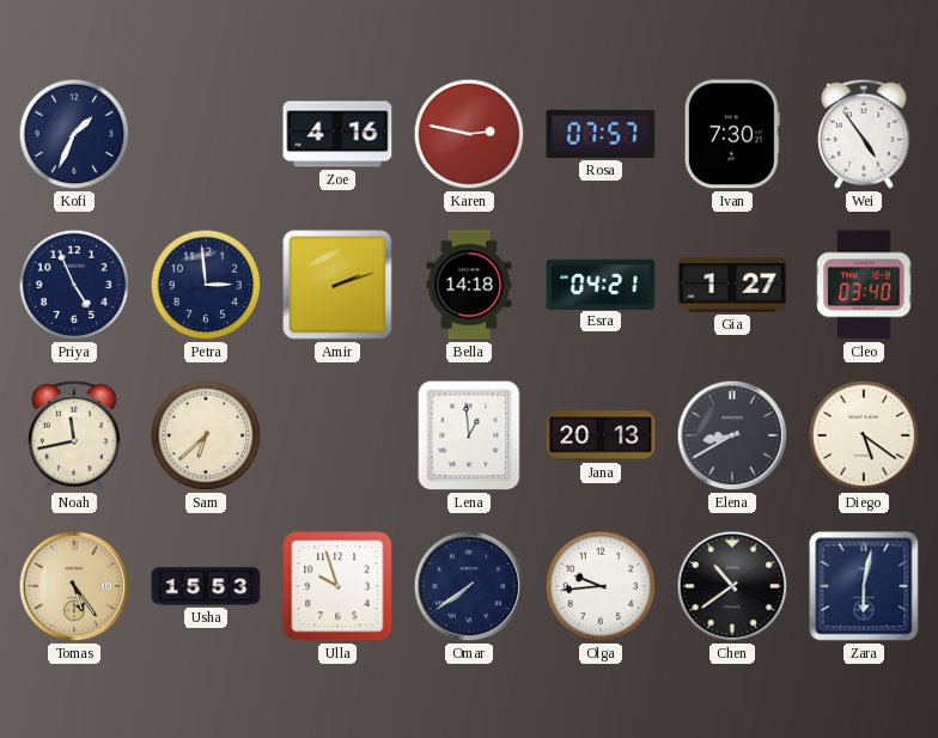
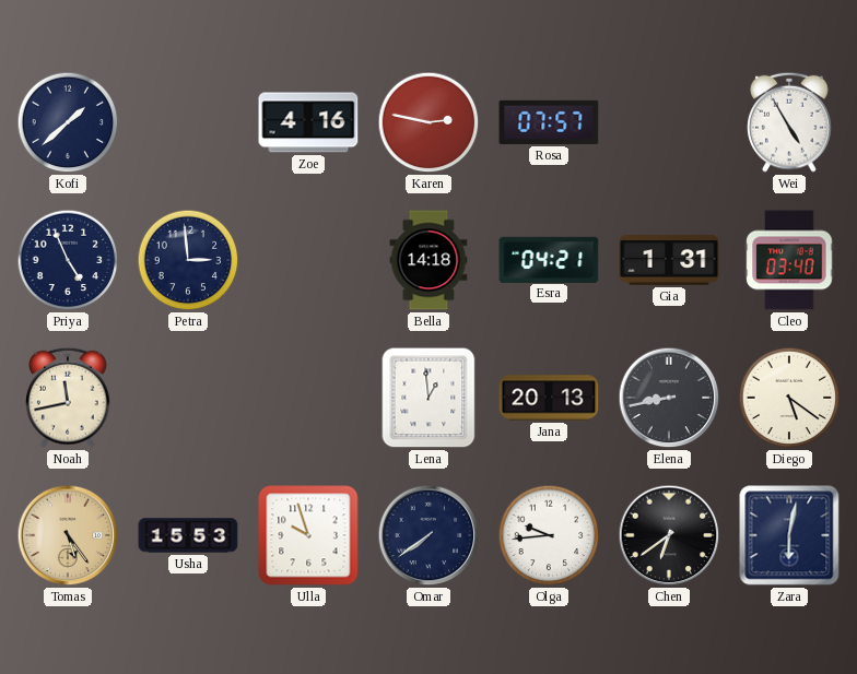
Kofi: 1:34 -> 1:38
Ivan: 7:30 -> none
Wei: 4:54 -> 4:55
Amir: 2:12 -> none
Gia: 1:27 -> 1:31
Sam: 6:38 -> none
Elena: 8:40 -> 8:43
Chen: 10:39 -> 6:39
